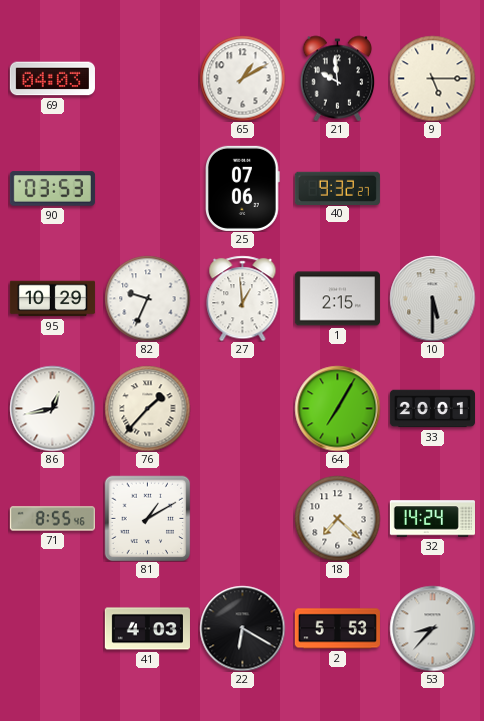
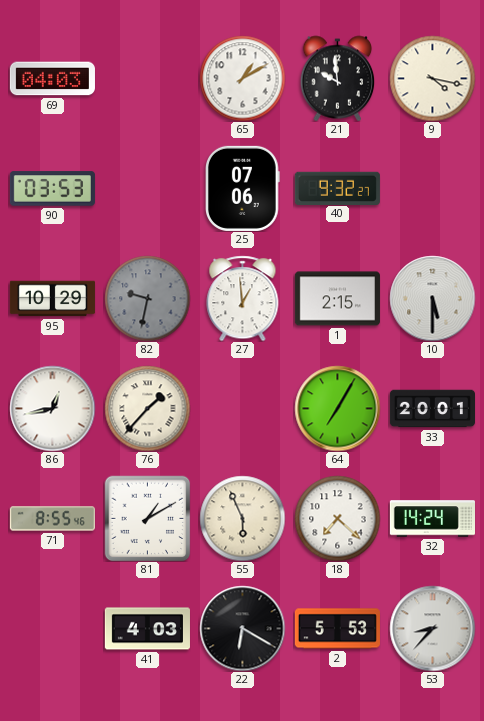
9: 5:15 -> 4:17
82: 9:34 -> 9:32
82 dial: white -> grey
55: none -> 5:56
